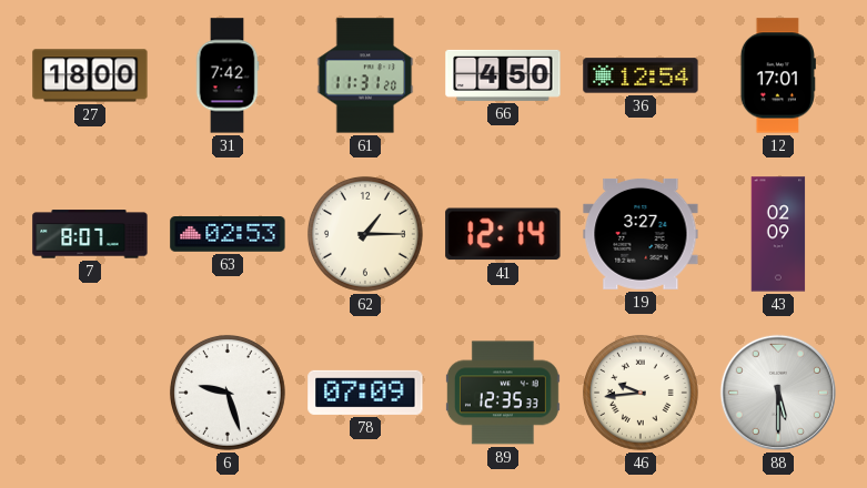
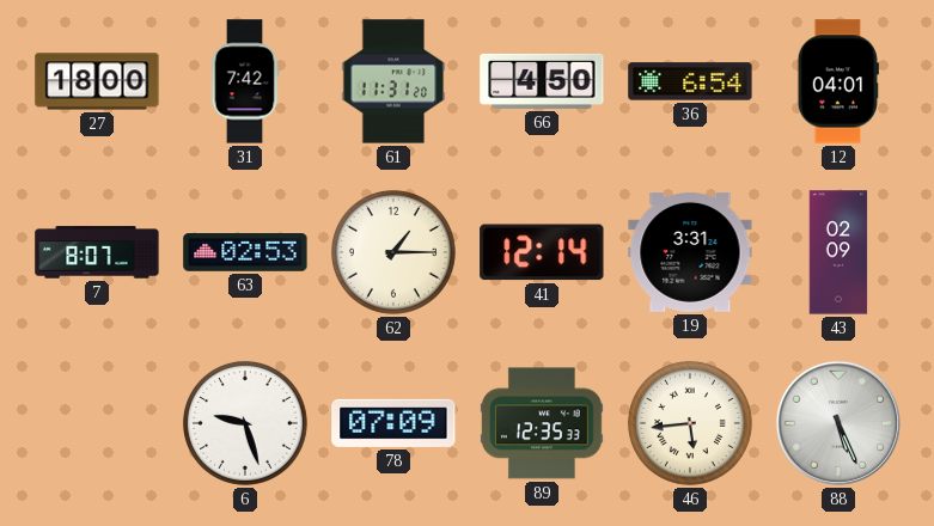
36: 12:54 -> 6:54
12: 17:01 -> 04:01
19: 3:27 -> 3:31
46: 9:44 -> 5:44
88: 5:30 -> 5:26
